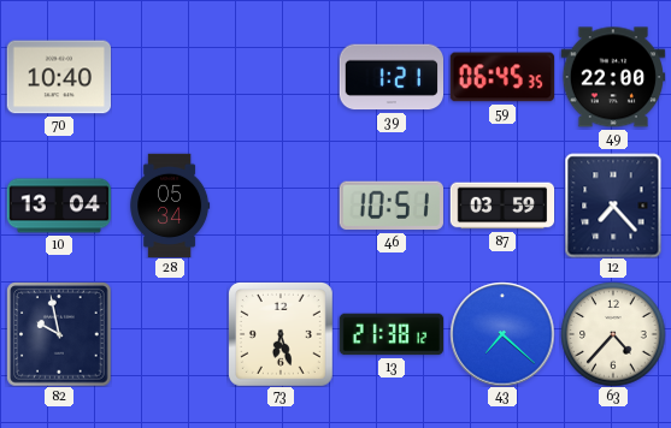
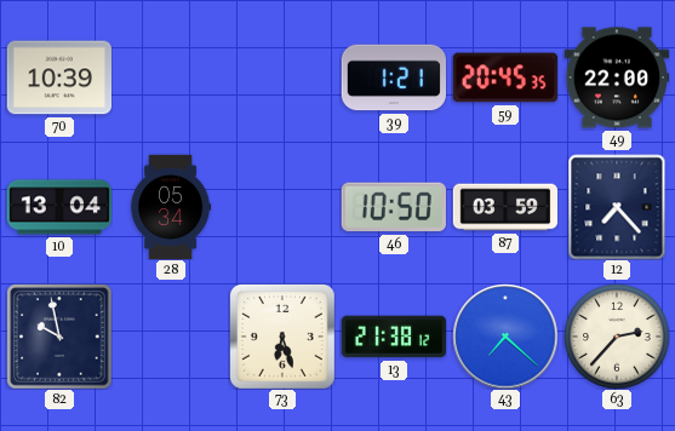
70: 10:40 -> 10:39
59: 06:45 -> 20:45
46: 10:51 -> 10:50
63: 4:37 -> 2:37
